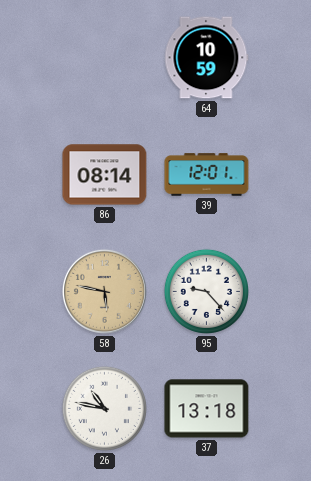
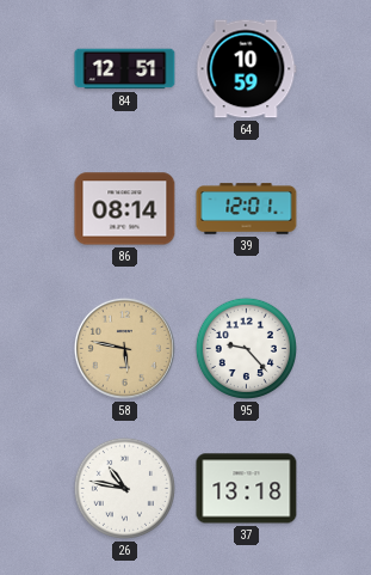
84: none -> 12:51
